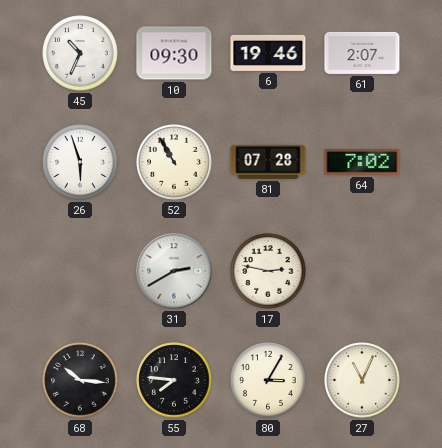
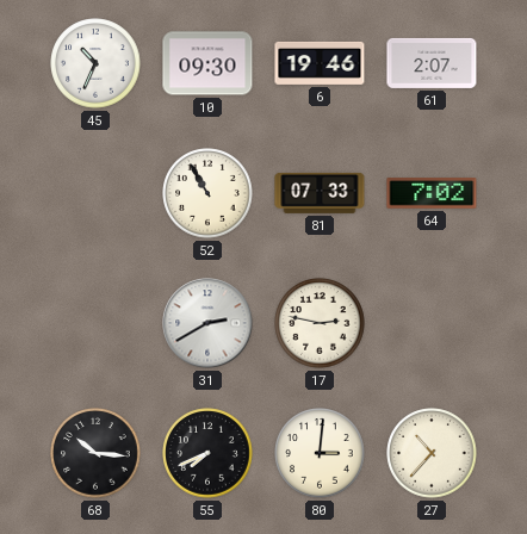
26: 5:57 -> none
81: 07:28 -> 07:33
55: 7:46 -> 7:41
80: 3:05 -> 3:01
27: 11:04 -> 10:37
